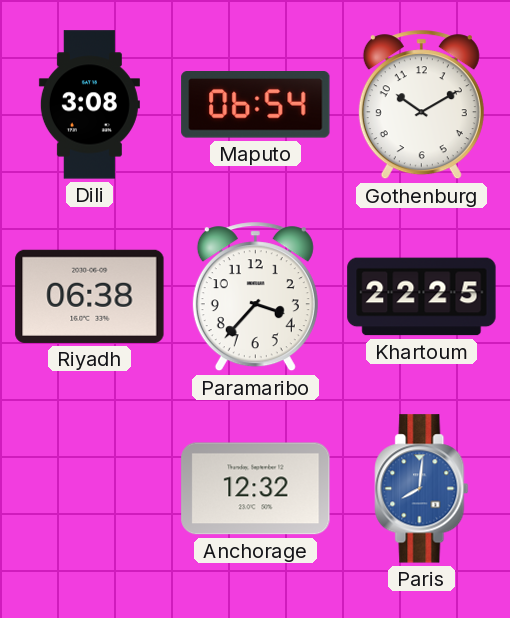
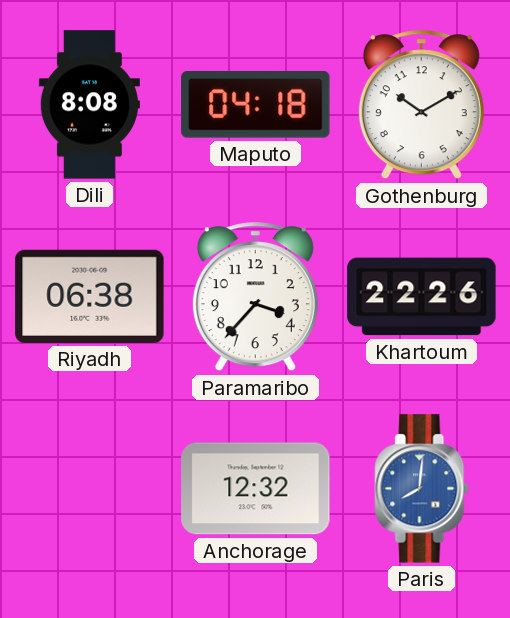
Dili: 3:08 -> 8:08
Maputo: 06:54 -> 04:18
Khartoum: 22:25 -> 22:26
